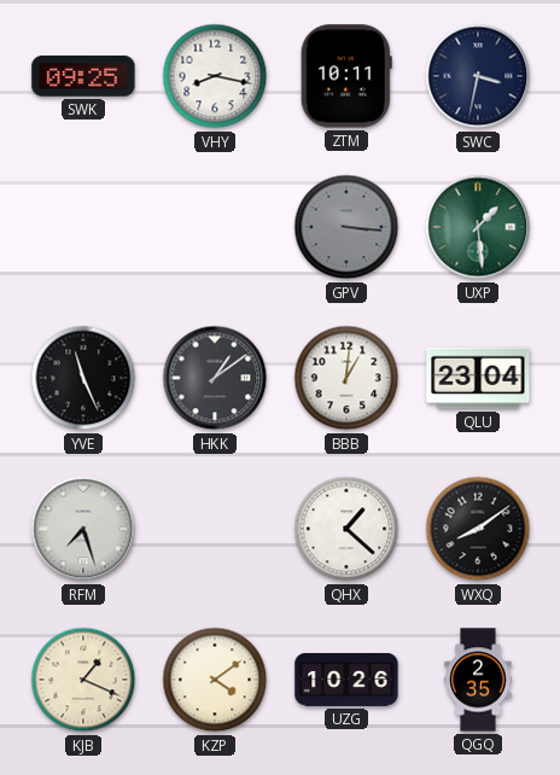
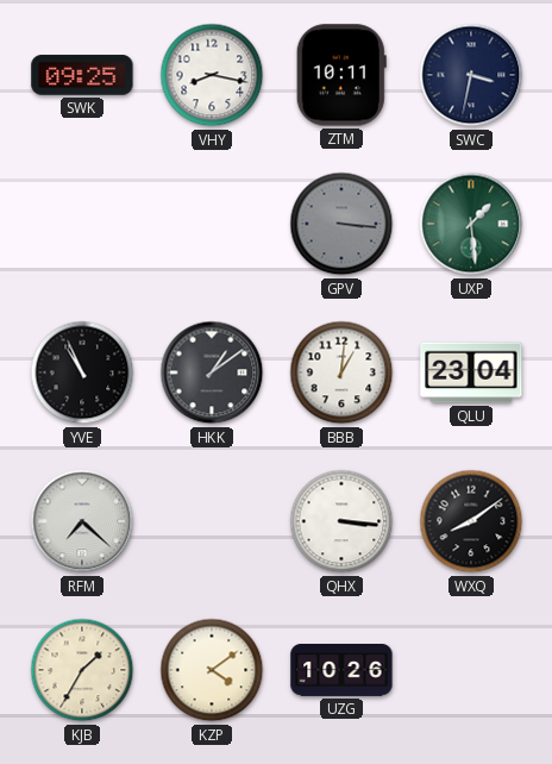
YVE: 11:26 -> 10:56
RFM: 7:27 -> 7:22
QHX: 1:22 -> 3:16
KJB: 1:19 -> 1:35
QGQ: 2:35 -> none
